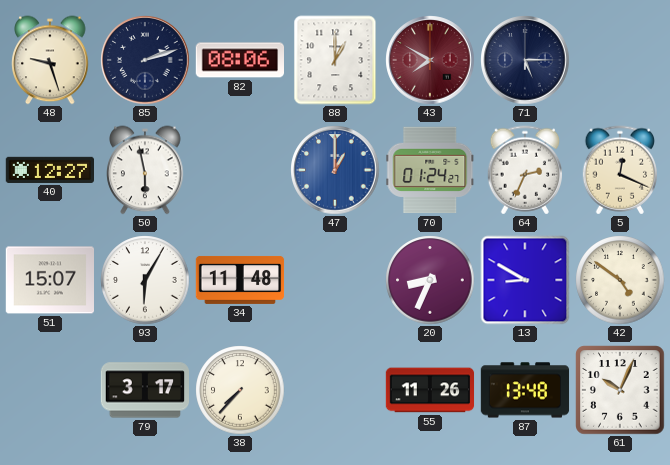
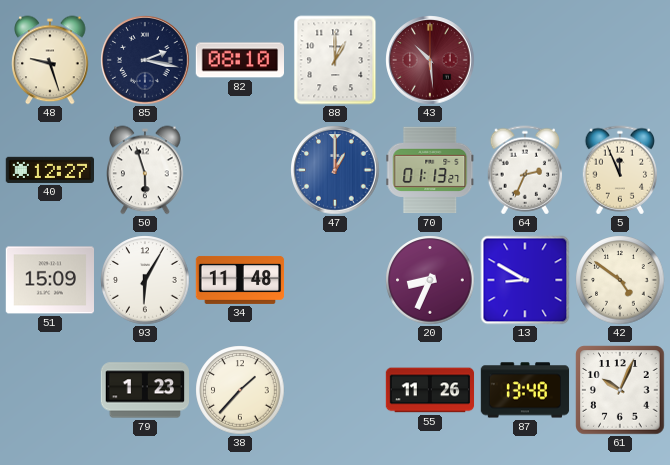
85: 2:12 -> 2:17
82: 08:06 -> 08:10
43: 7:50 -> 10:29
71: 5:15 -> none
50: 5:58 -> 5:57
70: 01:24 -> 01:13
5: 12:19 -> 11:56
51: 15:07 -> 15:09
79: 3:17 -> 1:23
38: 7:37 -> 1:37
